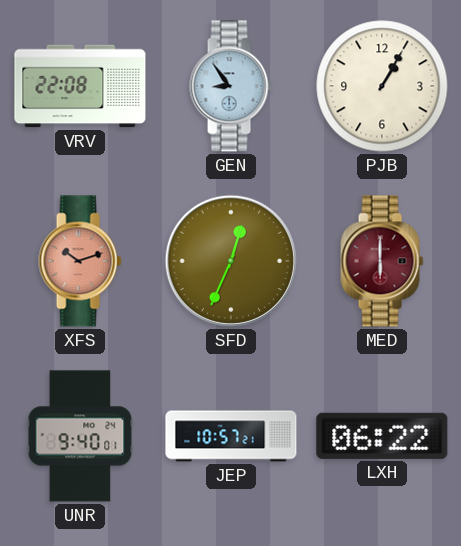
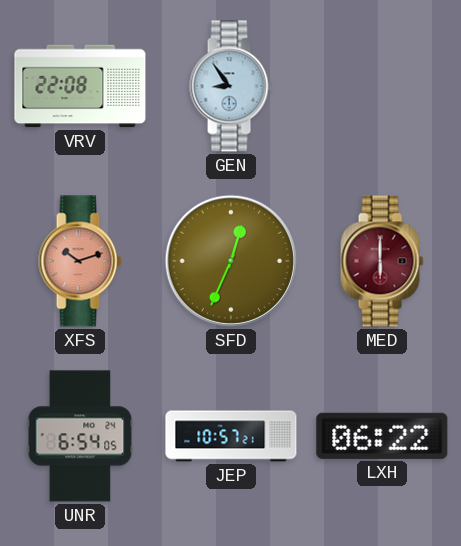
PJB: 1:05 -> none
UNR: 9:40 -> 6:54
